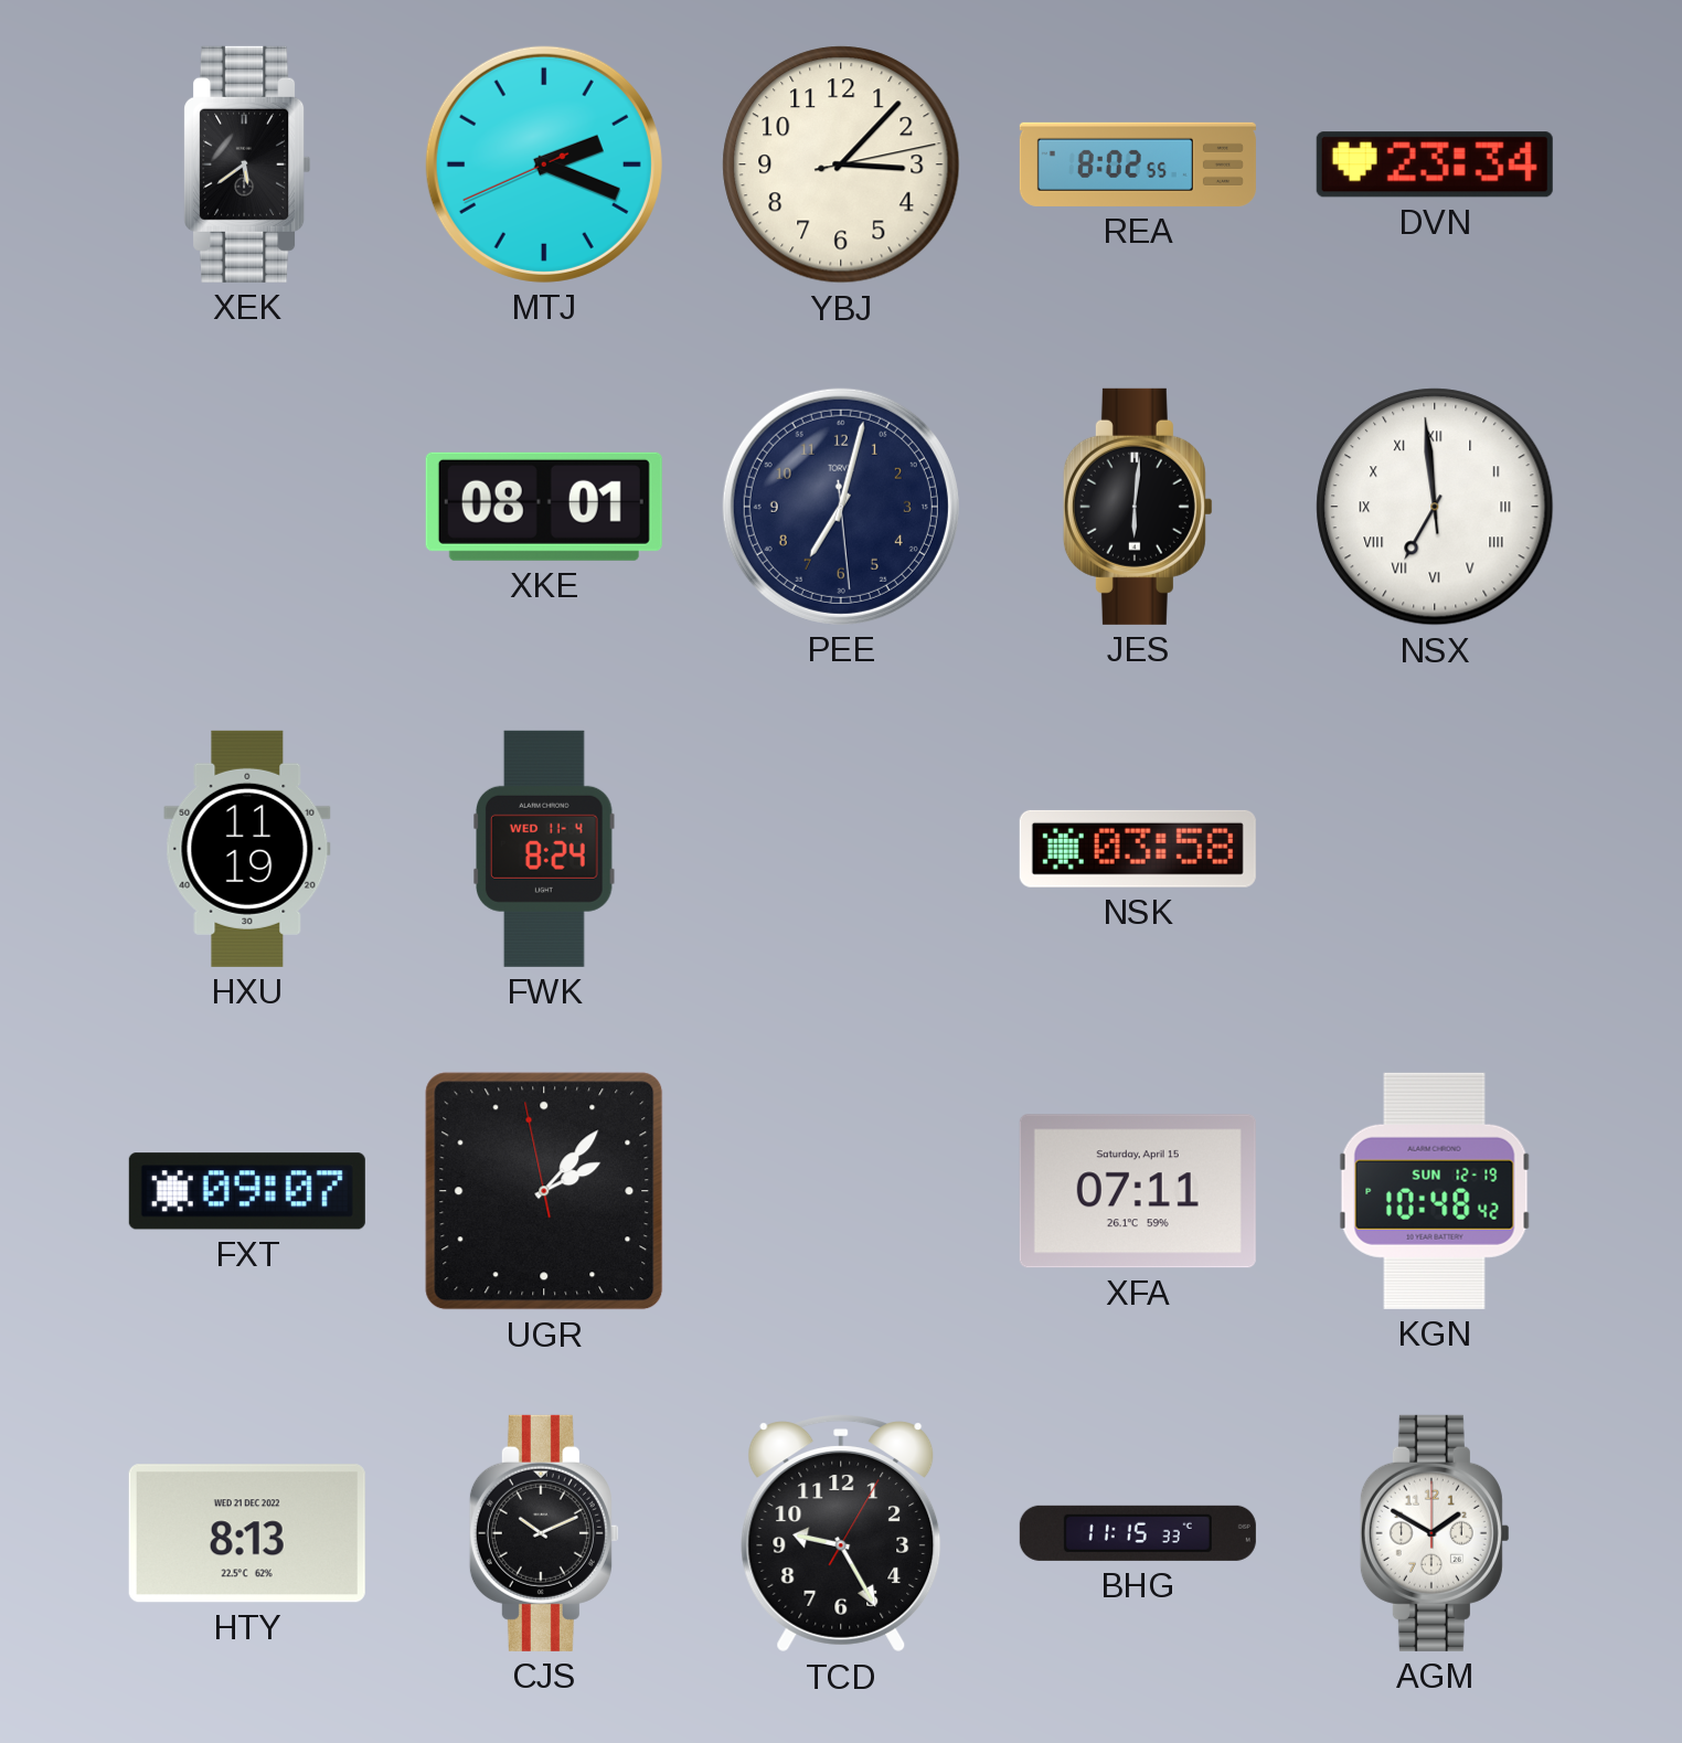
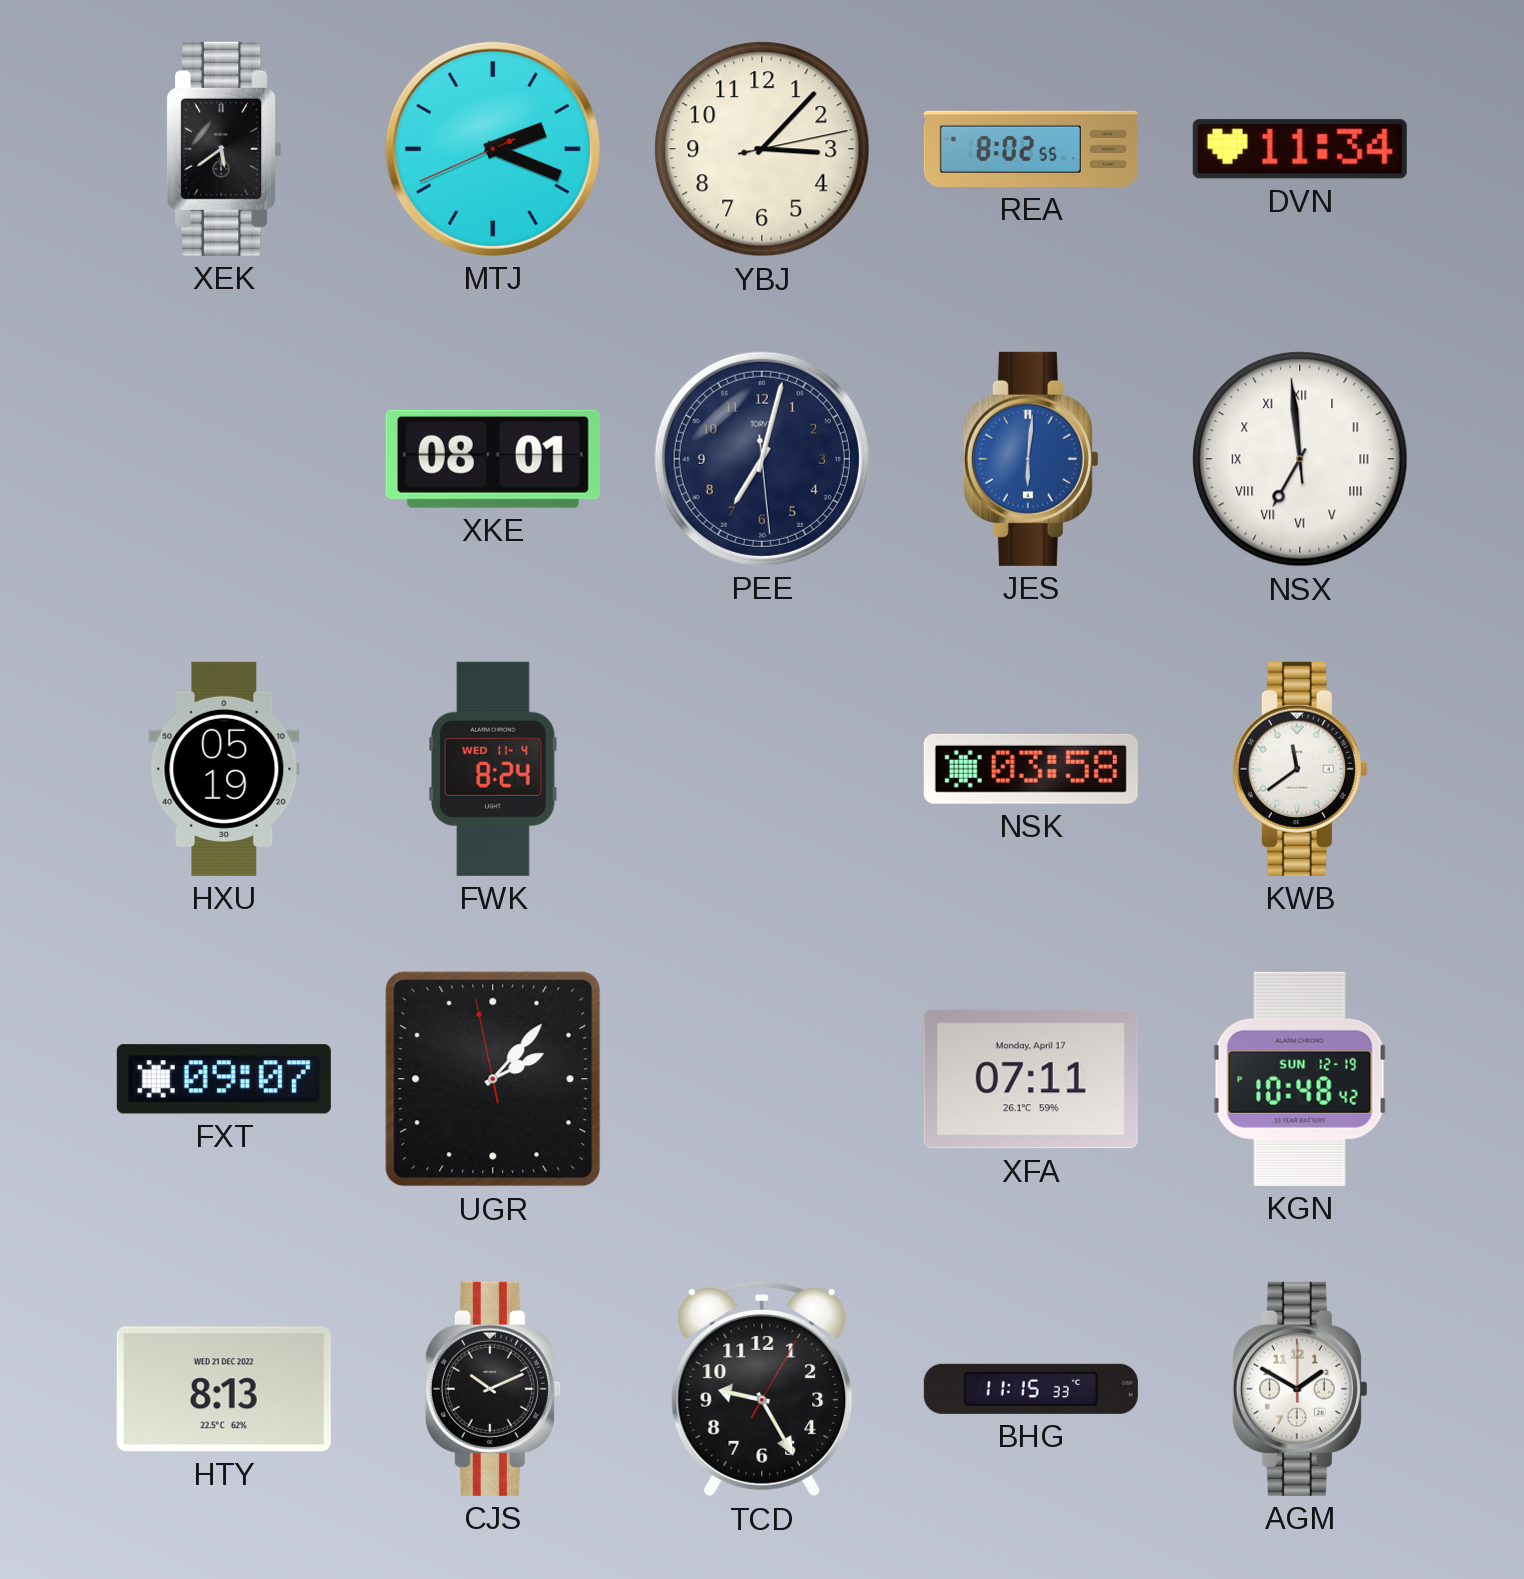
DVN: 23:34 -> 11:34
JES dial: black -> blue
HXU: 11:19 -> 05:19
KWB: none -> 11:39
XFA date: Saturday, April 15 -> Monday, April 17
